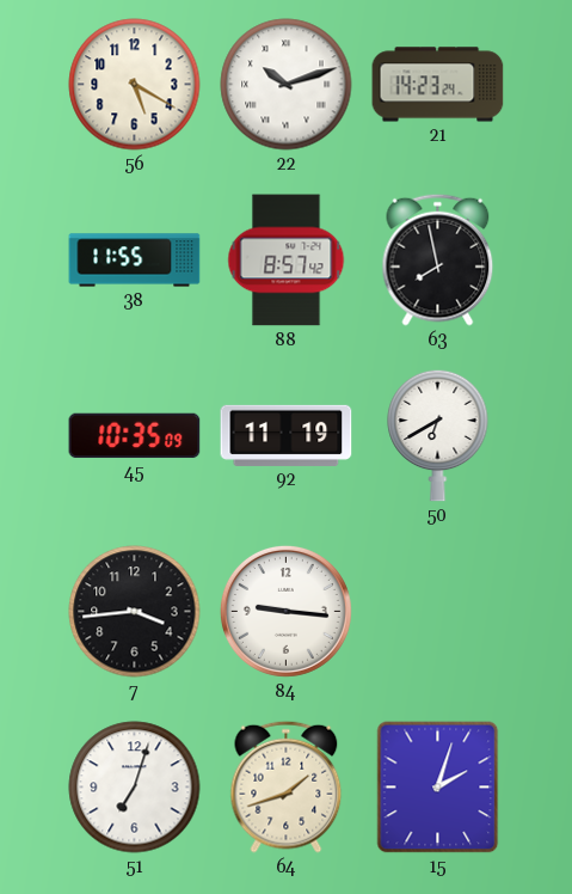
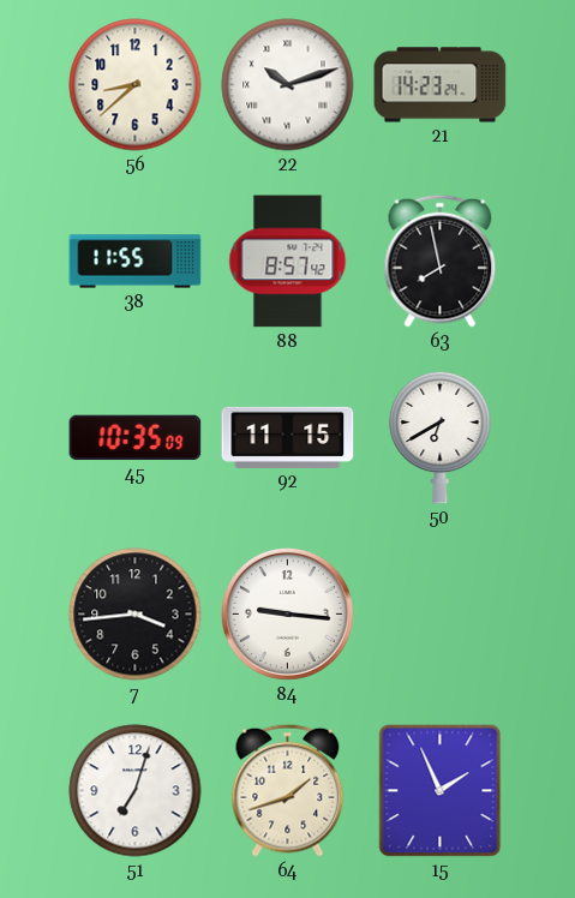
56: 5:20 -> 8:38
92: 11:19 -> 11:15
15: 2:03 -> 1:56
